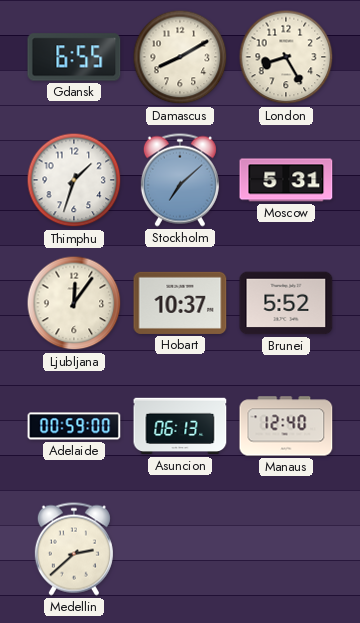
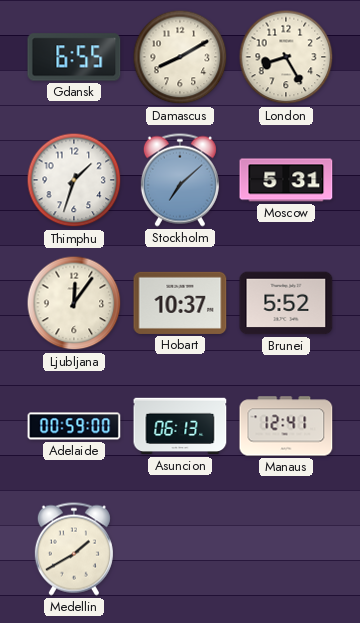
Manaus: 12:40 -> 12:41
Medellin: 2:38 -> 1:40
